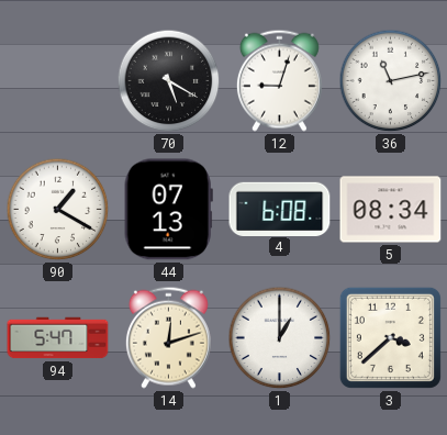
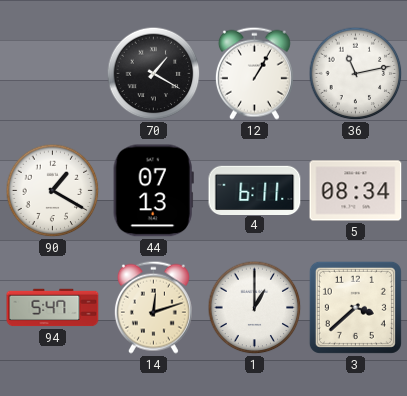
70: 5:20 -> 1:20
12: 9:03 -> 1:05
4: 6:08 -> 6:11
